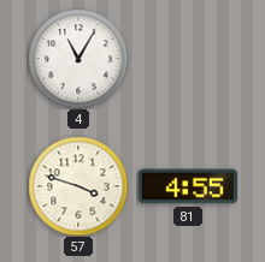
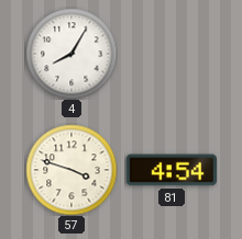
4: 11:05 -> 8:05
81: 4:55 -> 4:54
